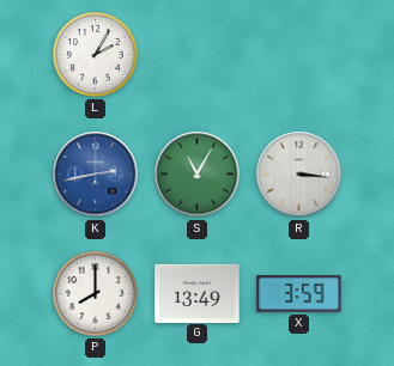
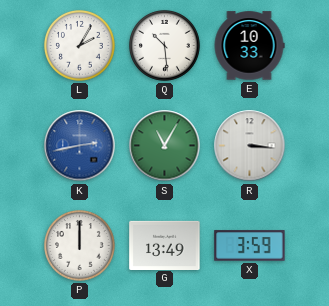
Q: none -> 10:29
E: none -> 10:33
P: 8:00 -> 12:00
